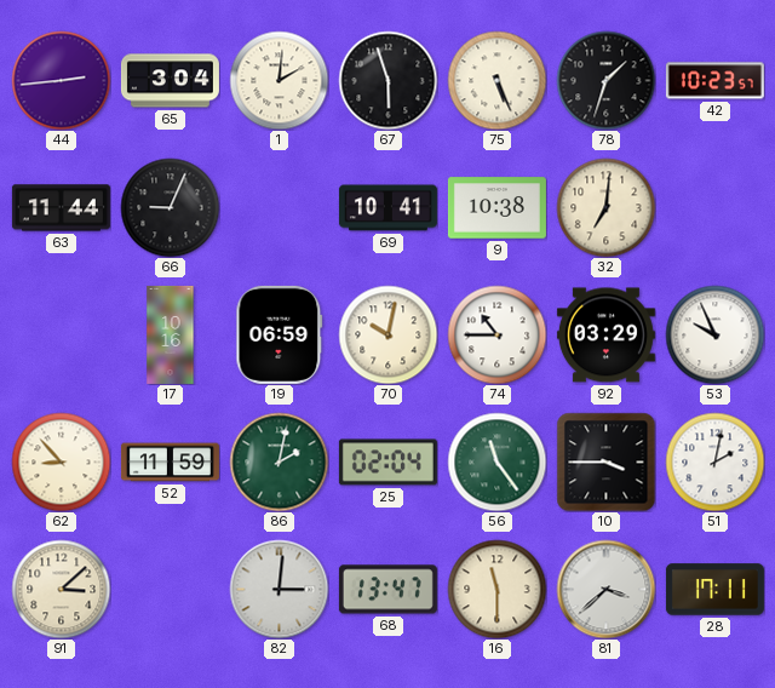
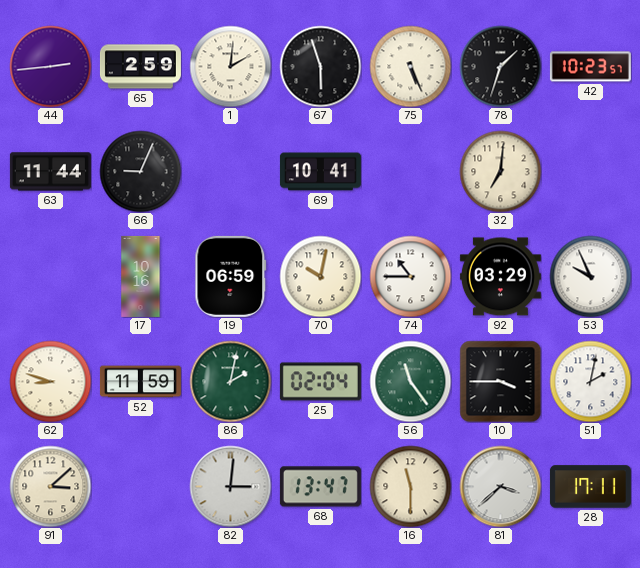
65: 3:04 -> 2:59
9: 10:38 -> none
62: 8:53 -> 8:48
